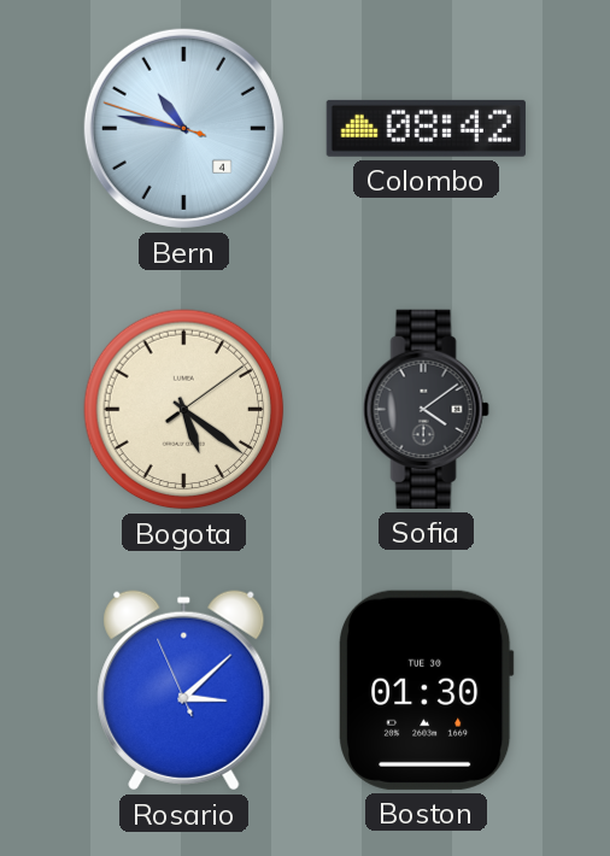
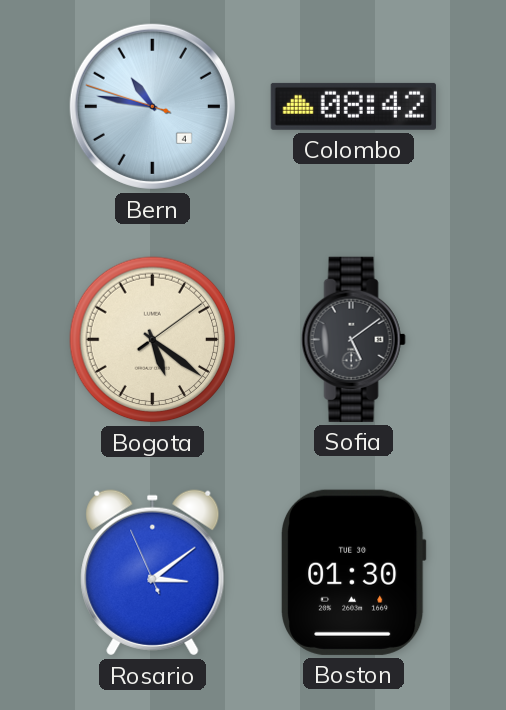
Sofia: 4:09 -> 5:09
Rosario: 3:07 -> 3:08
